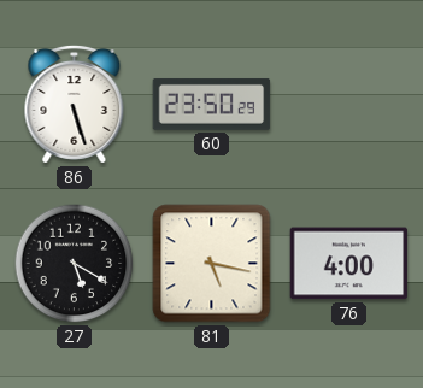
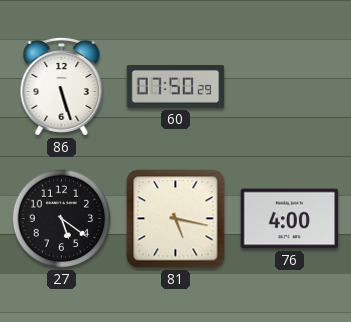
60: 23:50 -> 07:50
27: 5:20 -> 5:21
